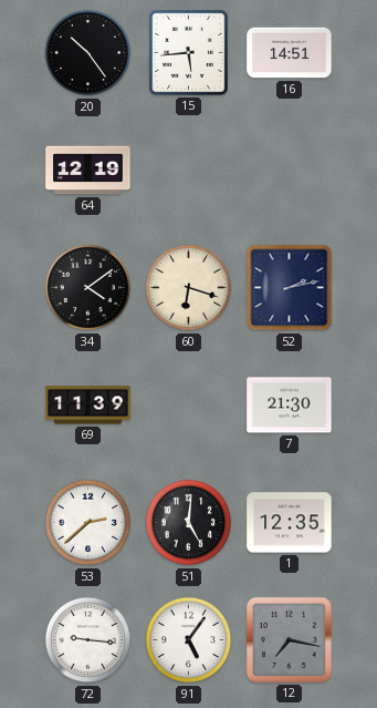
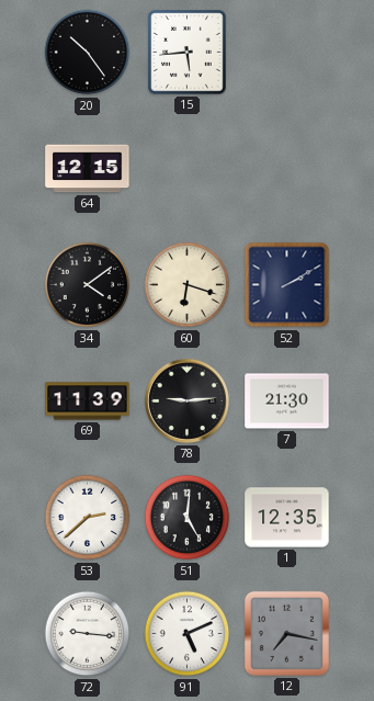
16: 14:51 -> none
64: 12:19 -> 12:15
52: 2:13 -> 2:10
78: none -> 9:14
91: 5:06 -> 5:11
